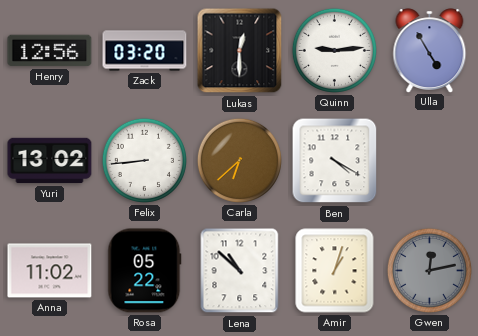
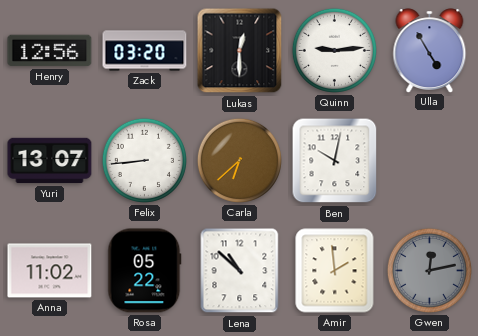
Yuri: 13:02 -> 13:07
Ben: 4:20 -> 10:02
Amir: 1:03 -> 1:59
